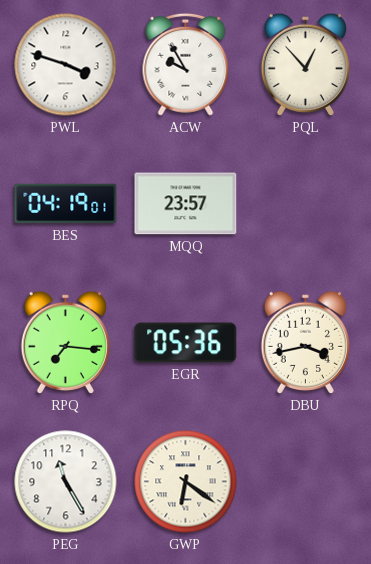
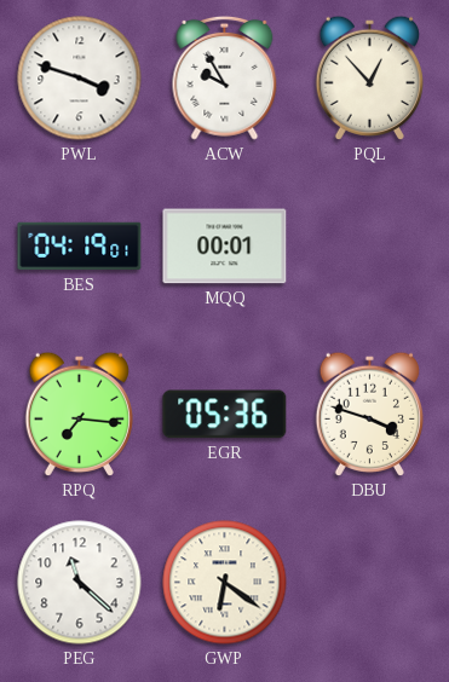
MQQ: 23:57 -> 00:01
DBU: 3:43 -> 3:48
PEG: 11:25 -> 11:22
